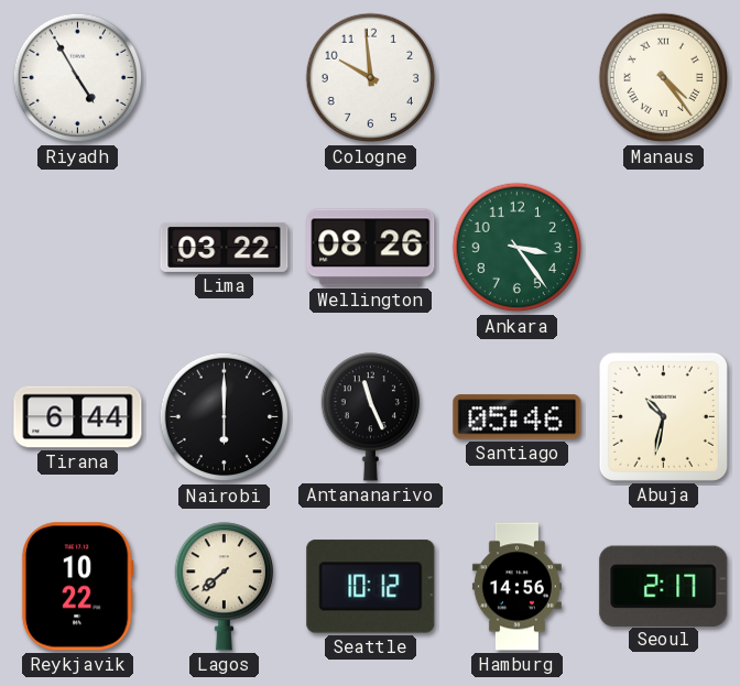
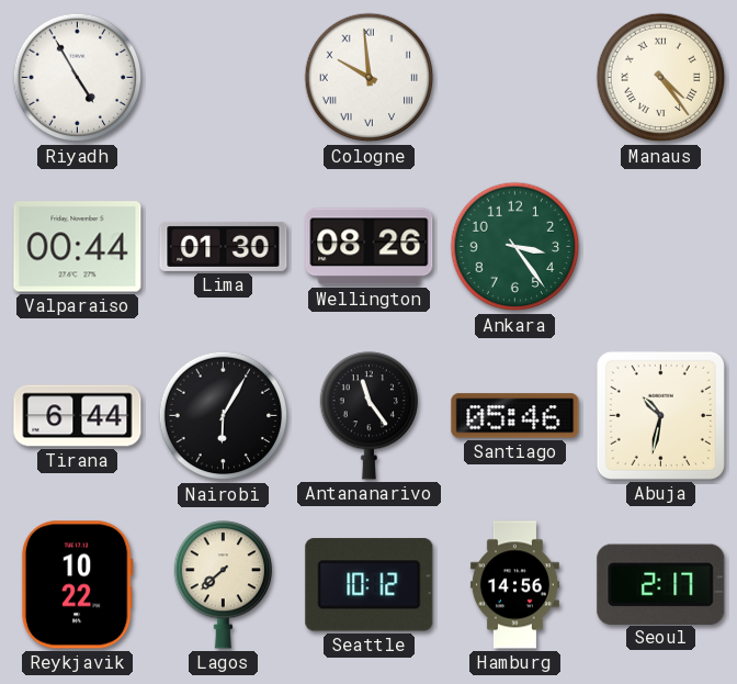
Cologne numerals: Arabic -> Roman
Valparaiso: none -> 00:44
Lima: 03:22 -> 01:30
Nairobi: 6:00 -> 6:05
Antananarivo: 11:26 -> 11:24
